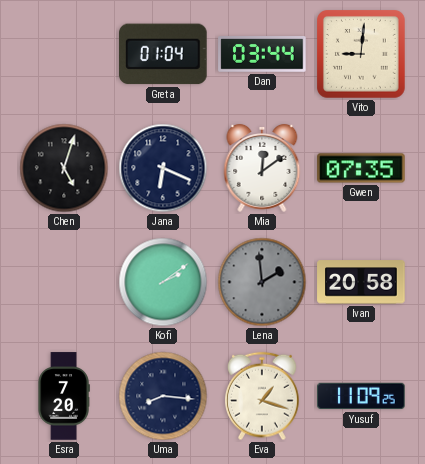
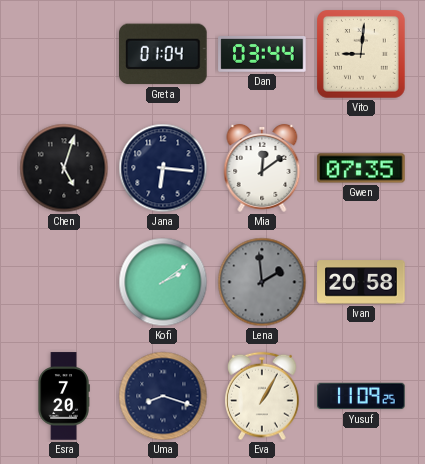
Jana: 6:19 -> 6:16
Uma: 8:16 -> 8:18
Eva: 1:18 -> 1:05
